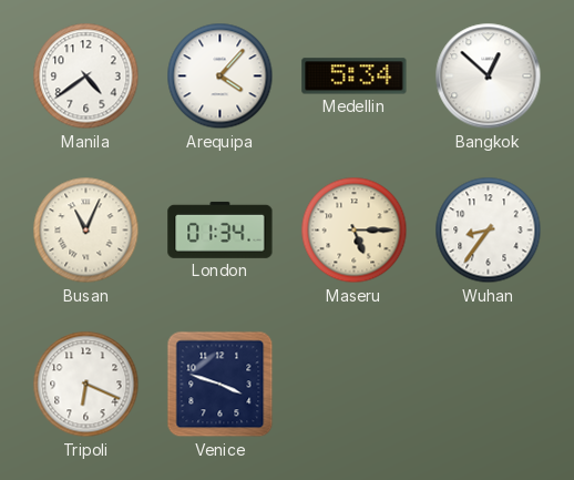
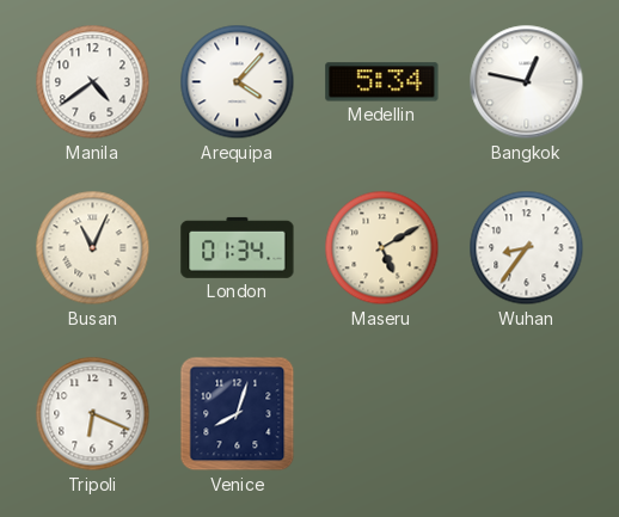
Bangkok: 12:52 -> 12:47
Maseru: 5:15 -> 5:10
Venice: 3:48 -> 8:03
